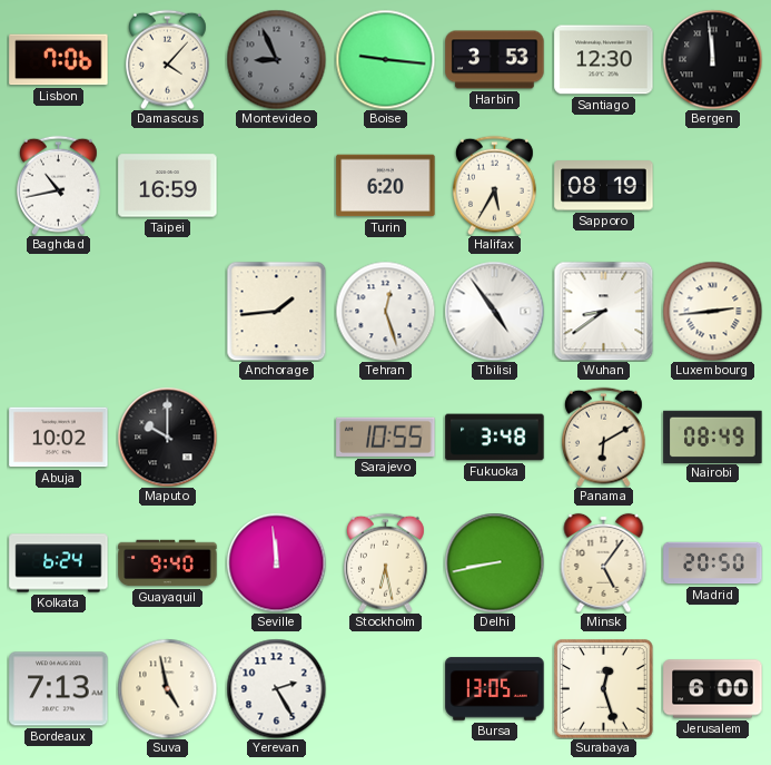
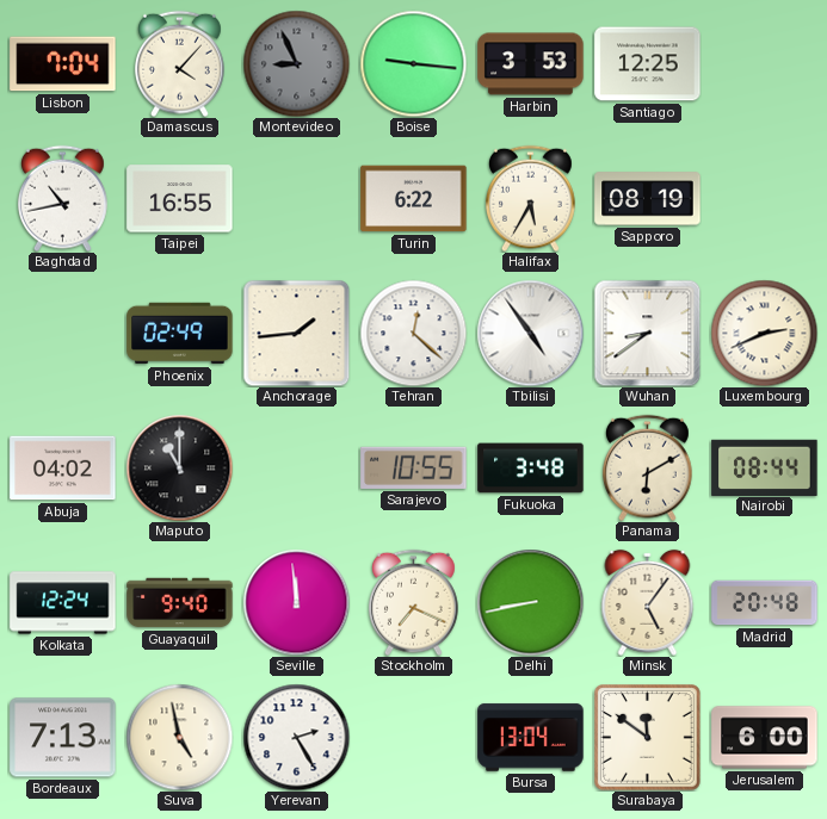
Lisbon: 7:06 -> 7:04
Santiago: 12:30 -> 12:25
Bergen: 11:59 -> none
Taipei: 16:59 -> 16:55
Turin: 6:20 -> 6:22
Phoenix: none -> 02:49
Tehran: 12:27 -> 12:22
Luxembourg: 2:44 -> 2:41
Abuja: 10:02 -> 04:02
Maputo: 10:00 -> 11:00
Nairobi: 08:49 -> 08:44
Kolkata: 6:24 -> 12:24
Stockholm: 6:28 -> 7:19
Madrid: 20:50 -> 20:48
Bursa: 13:05 -> 13:04
Surabaya: 12:27 -> 11:51
